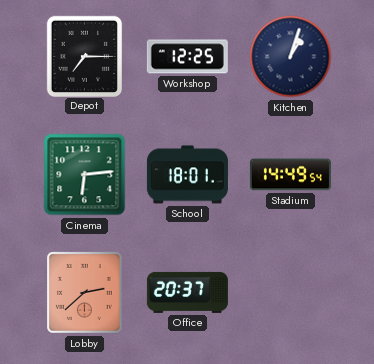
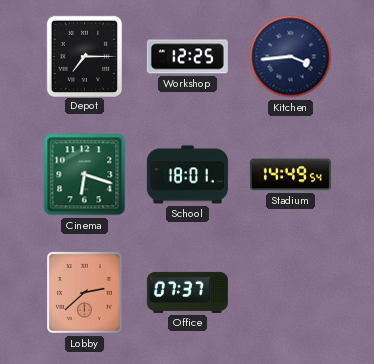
Kitchen: 1:03 -> 3:44
Cinema: 6:14 -> 6:18
Office: 20:37 -> 07:37
